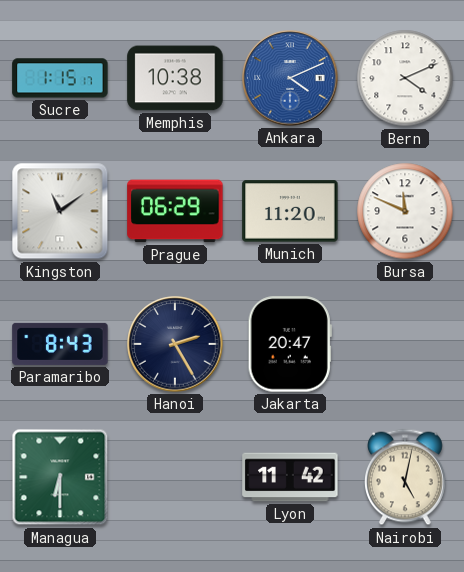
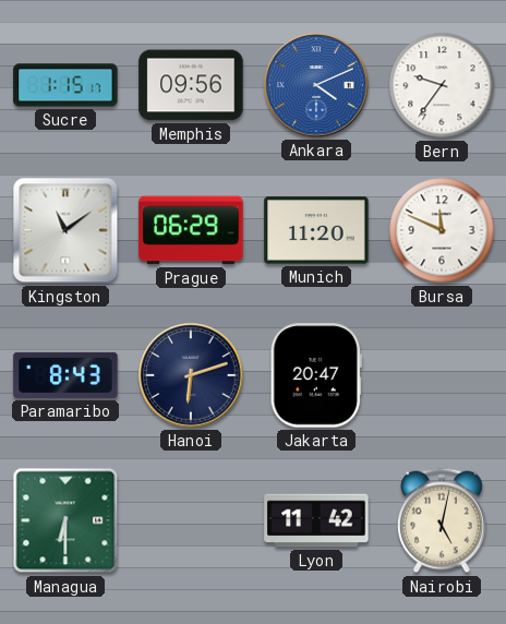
Memphis: 10:38 -> 09:56
Bern: 4:11 -> 9:36
Hanoi: 2:25 -> 6:12
